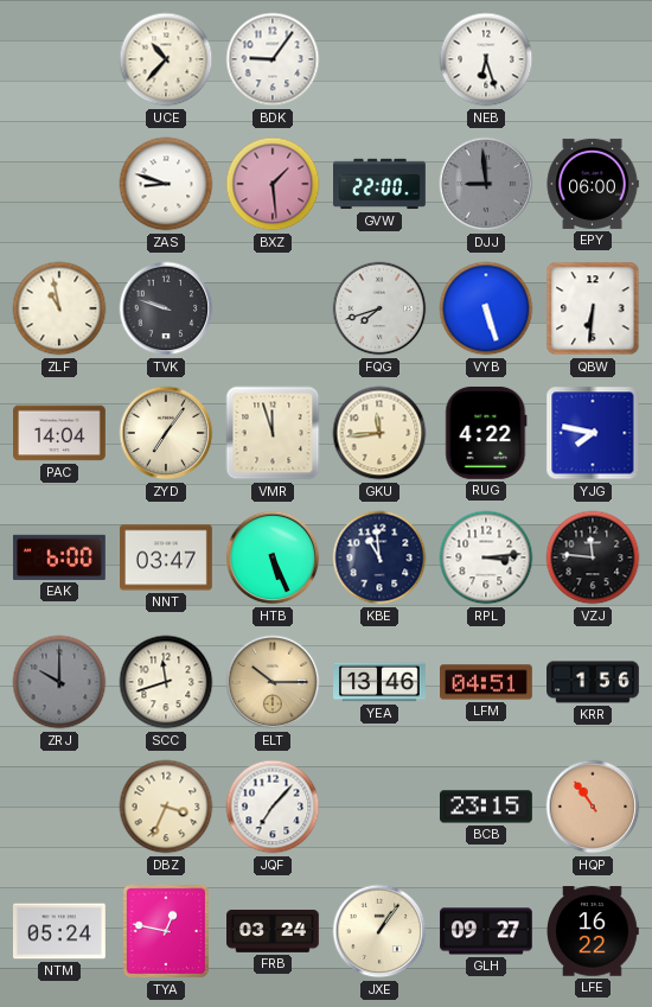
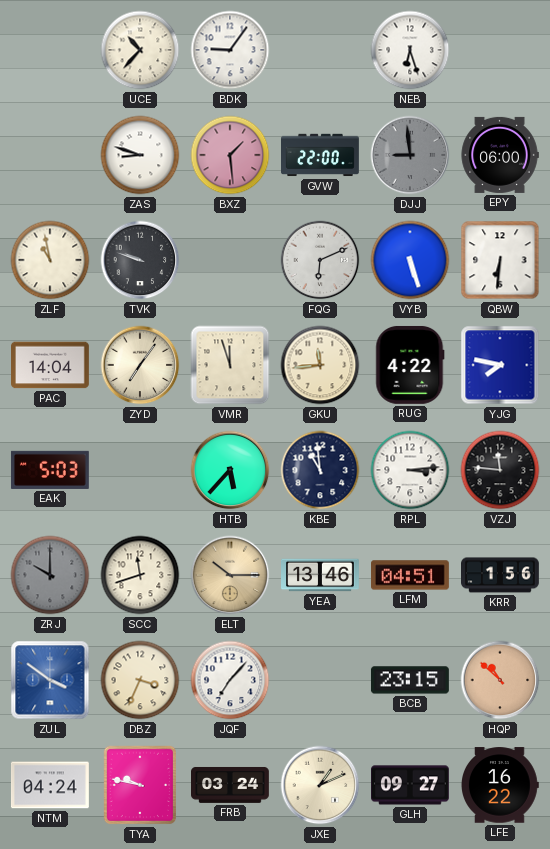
FQG: 7:42 -> 6:11
EAK: 6:00 -> 5:03
NNT: 03:47 -> none
HTB: 5:26 -> 5:37
ZUL: none -> 3:51
HQP: 10:54 -> 10:52
NTM: 05:24 -> 04:24
TYA: 12:47 -> 9:47
JXE: 1:06 -> 1:11
